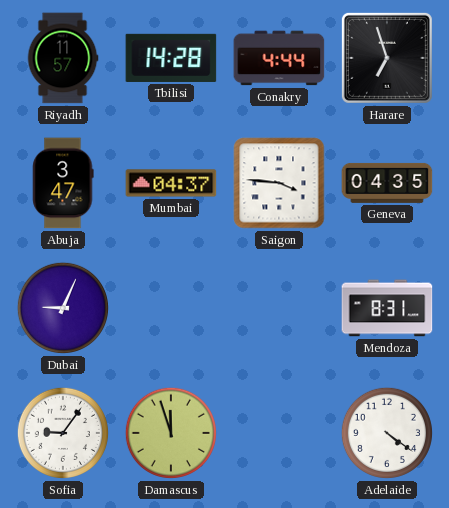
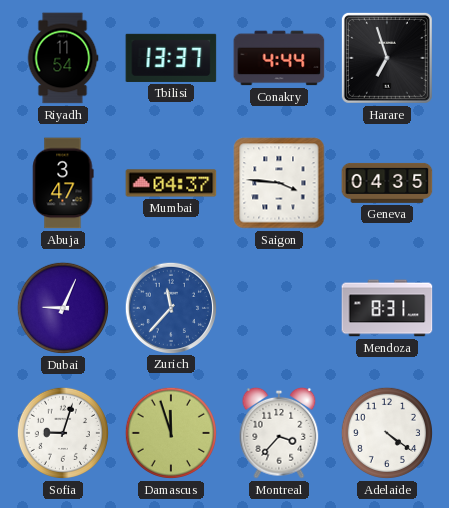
Riyadh: 11:57 -> 11:54
Tbilisi: 14:28 -> 13:37
Zurich: none -> 11:37
Sofia: 9:06 -> 9:03
Montreal: none -> 3:37
